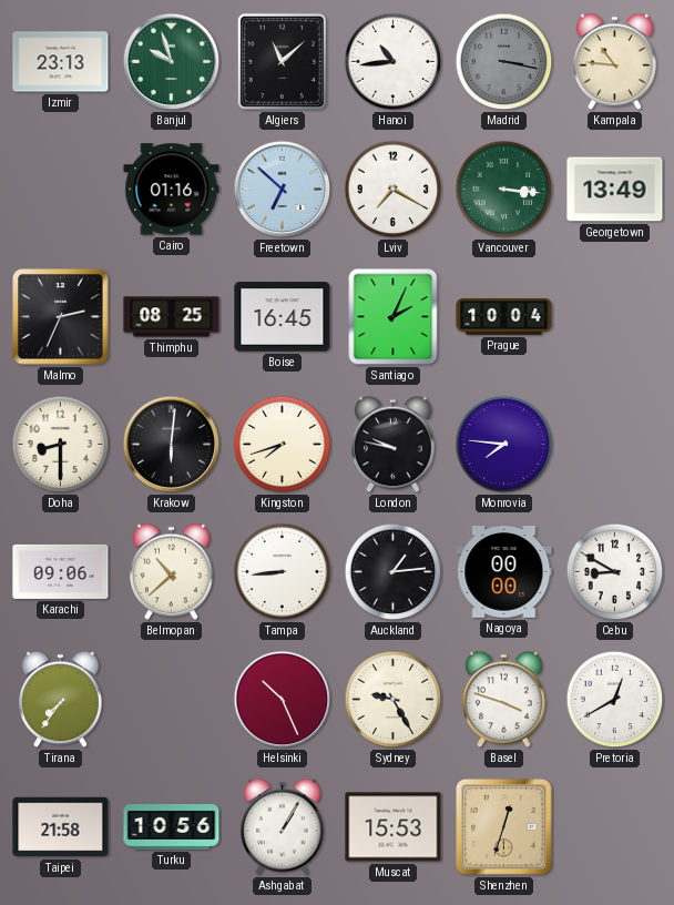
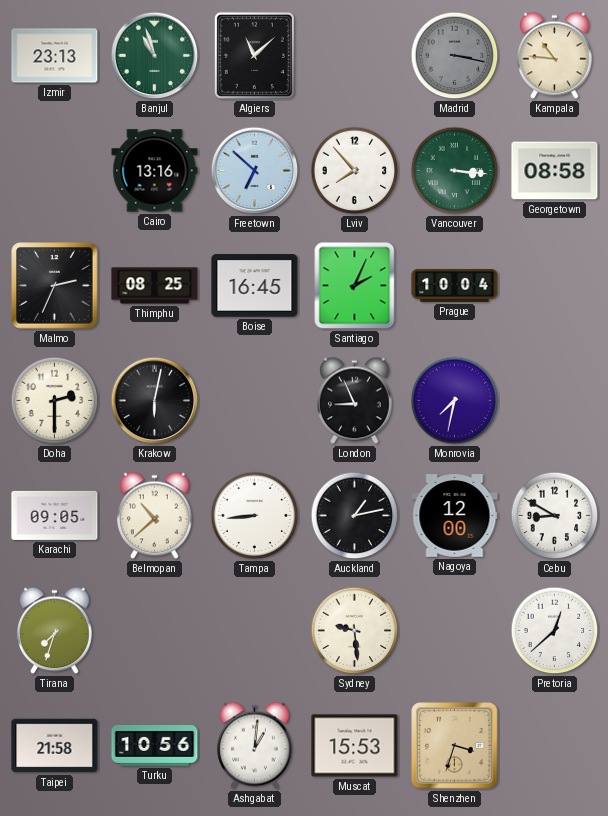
Banjul: 9:57 -> 10:57
Hanoi: 10:44 -> none
Cairo: 01:16 -> 13:16
Lviv: 7:20 -> 7:53
Georgetown: 13:49 -> 08:58
Doha: 8:30 -> 2:30
Krakow: 6:01 -> 6:02
Kingston: 7:42 -> none
London: 9:47 -> 8:56
Monrovia: 7:46 -> 7:32
Karachi: 09:06 -> 09:05
Auckland: 1:14 -> 1:13
Nagoya: 00:00 -> 12:00
Tirana: 7:36 -> 7:33
Helsinki: 10:26 -> none
Sydney: 9:25 -> 9:29
Basel: 3:48 -> none
Pretoria: 12:40 -> 12:38
Ashgabat: 1:05 -> 1:01
Shenzhen: 12:33 -> 3:33
